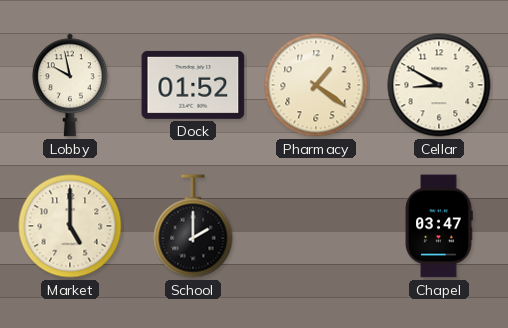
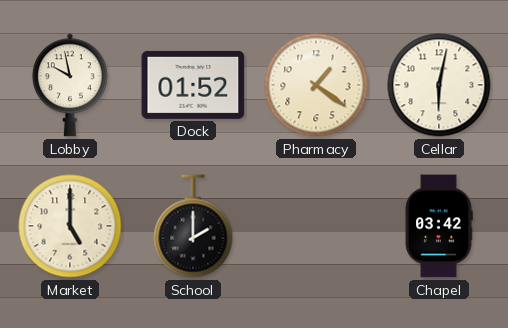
Cellar: 8:50 -> 6:02
Chapel: 03:47 -> 03:42
